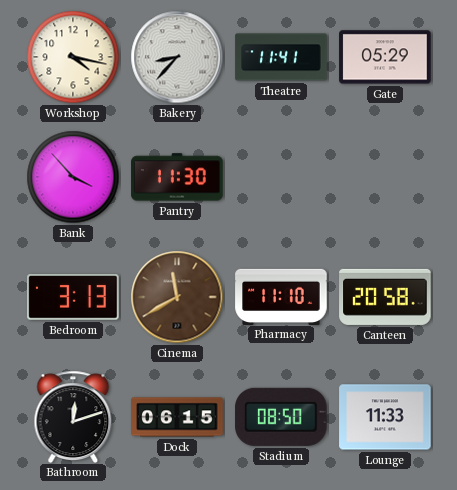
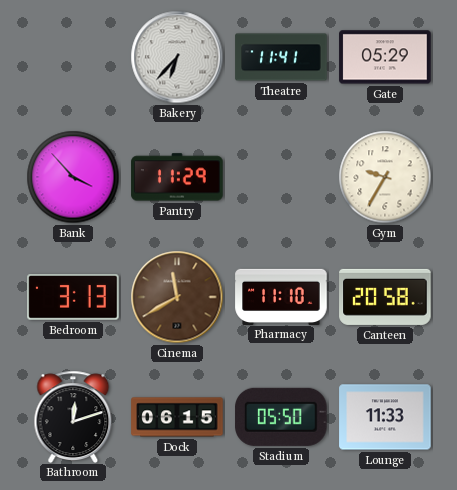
Workshop: 4:17 -> none
Bakery: 8:37 -> 6:37
Pantry: 11:30 -> 11:29
Gym: none -> 9:35
Stadium: 08:50 -> 05:50
